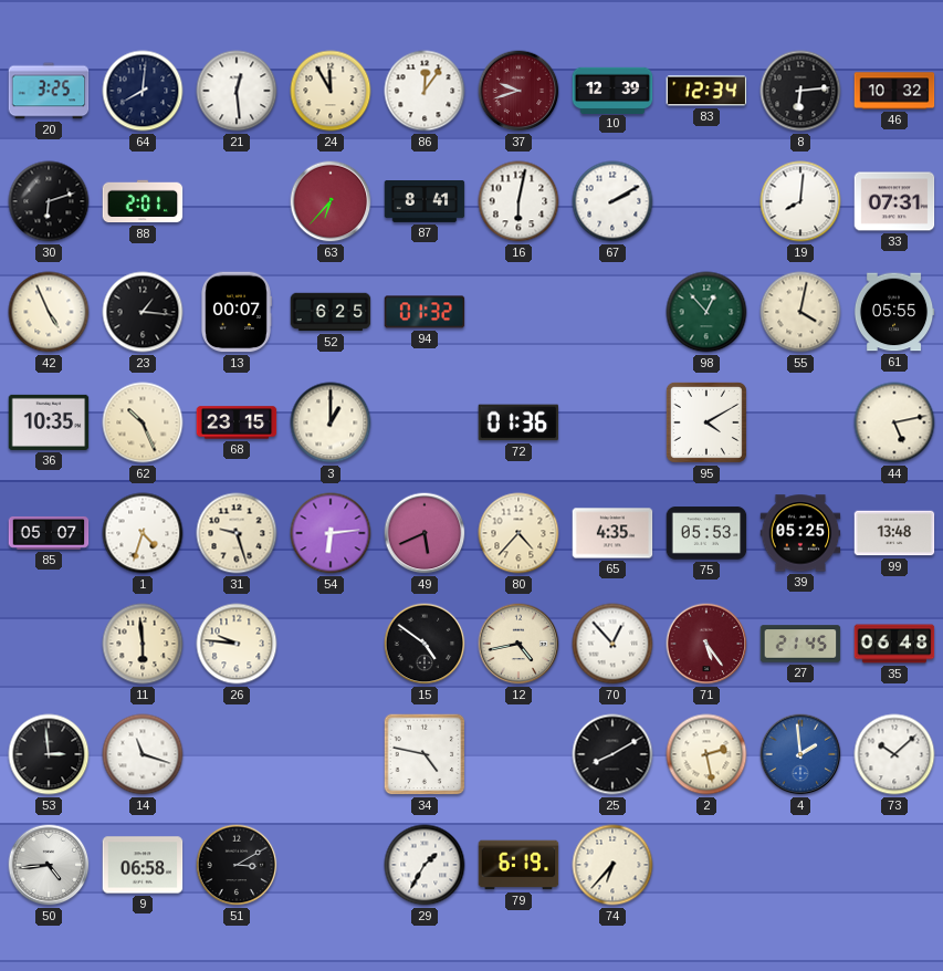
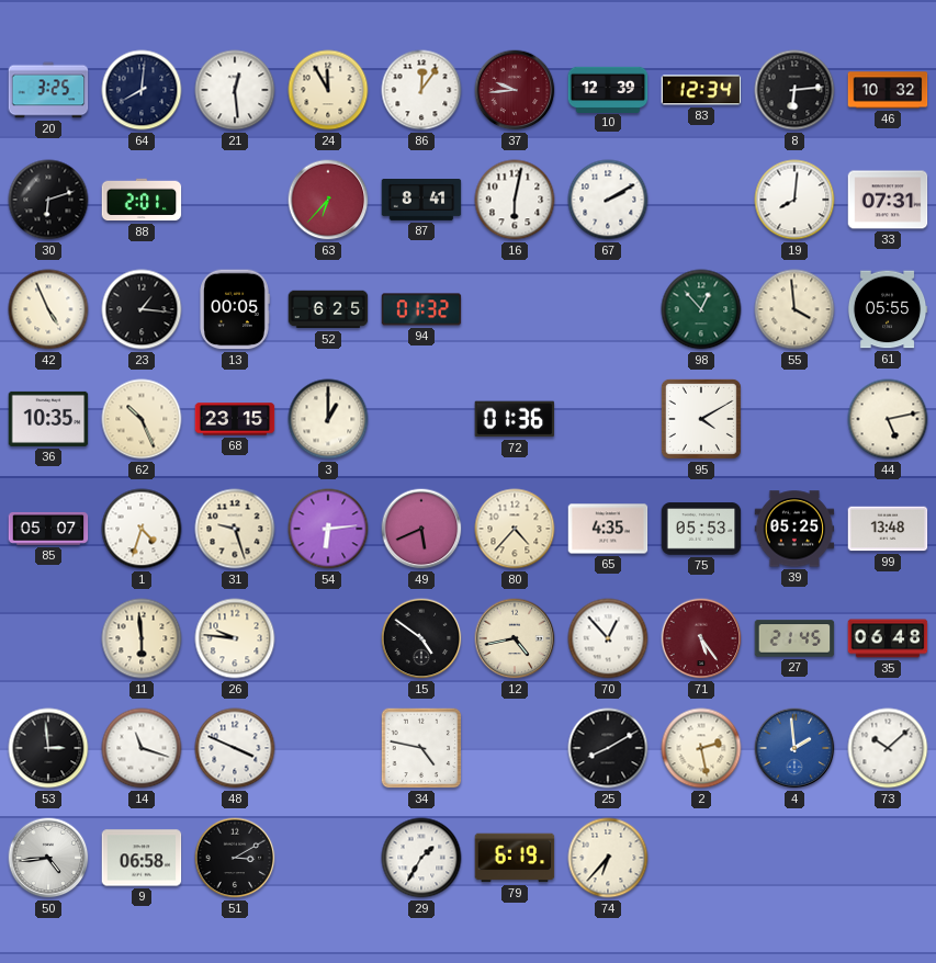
37: 9:42 -> 9:44
13: 00:07 -> 00:05
55: 4:02 -> 3:59
48: none -> 3:49
